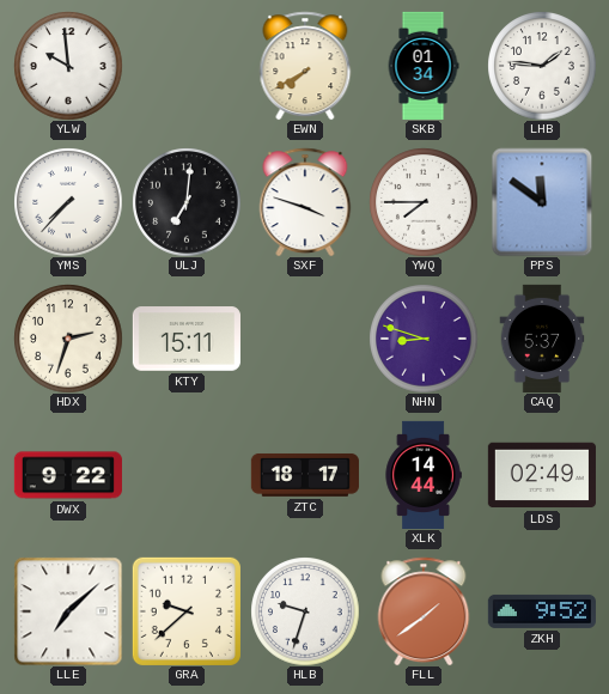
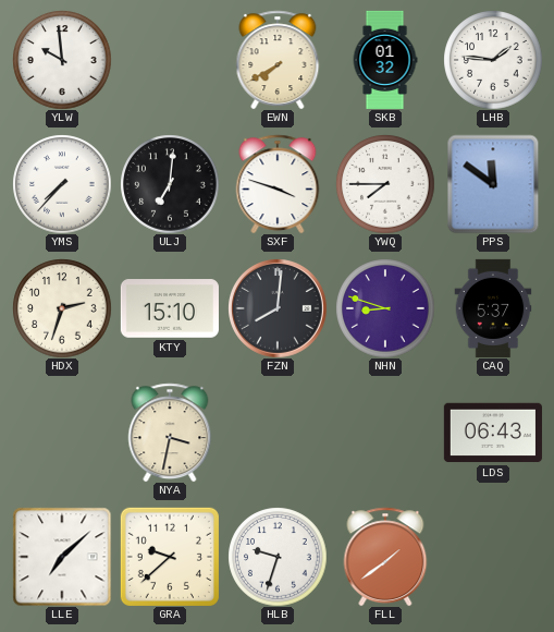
SKB: 01:34 -> 01:32
KTY: 15:11 -> 15:10
FZN: none -> 8:01
DWX: 9:22 -> none
NYA: none -> 3:32
ZTC: 18:17 -> none
XLK: 14:44 -> none
LDS: 02:49 -> 06:43
ZKH: 9:52 -> none
